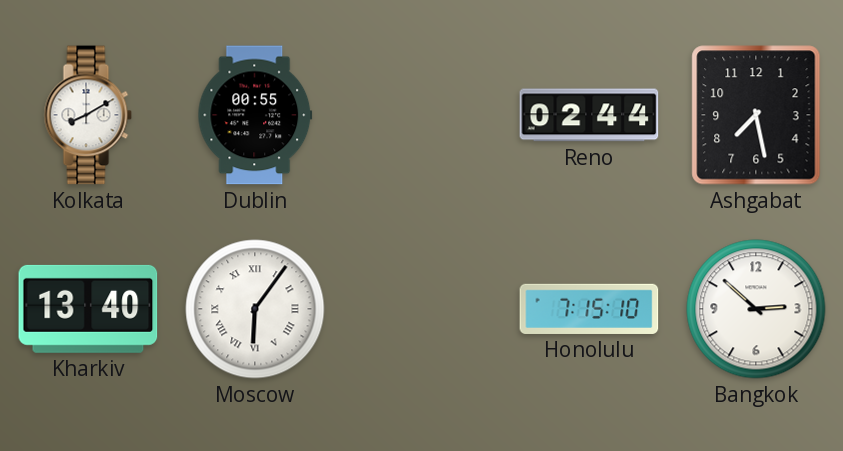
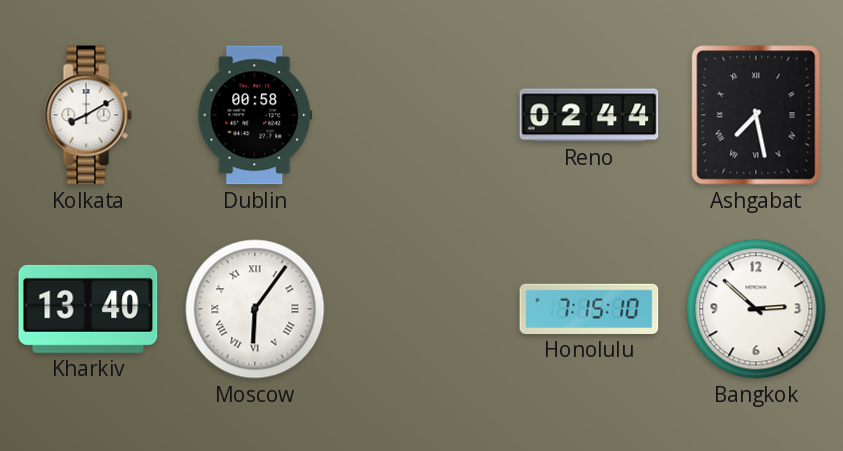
Dublin: 00:55 -> 00:58
Ashgabat numerals: Arabic -> Roman
